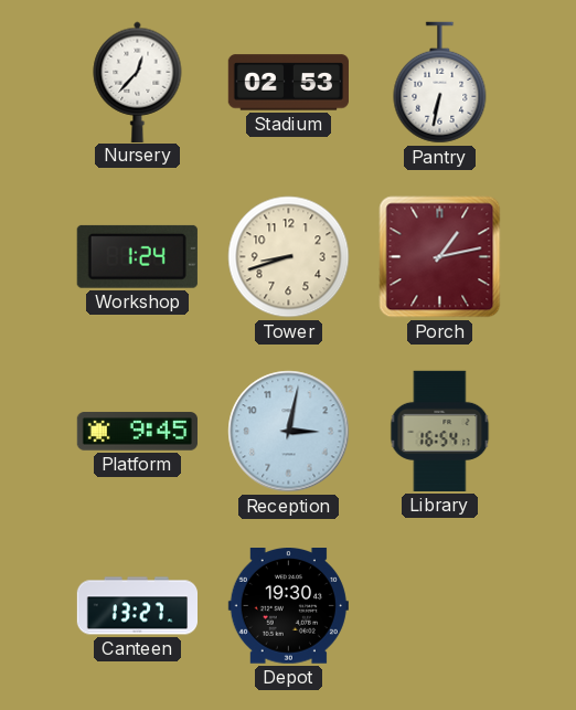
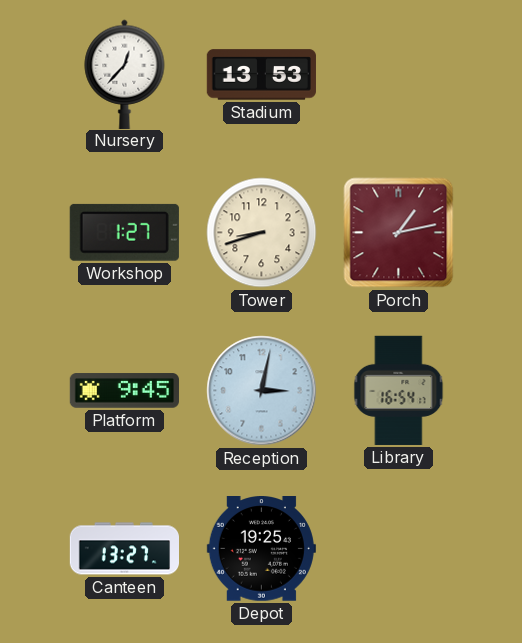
Stadium: 02:53 -> 13:53
Pantry: 6:32 -> none
Workshop: 1:24 -> 1:27
Depot: 19:30 -> 19:25
